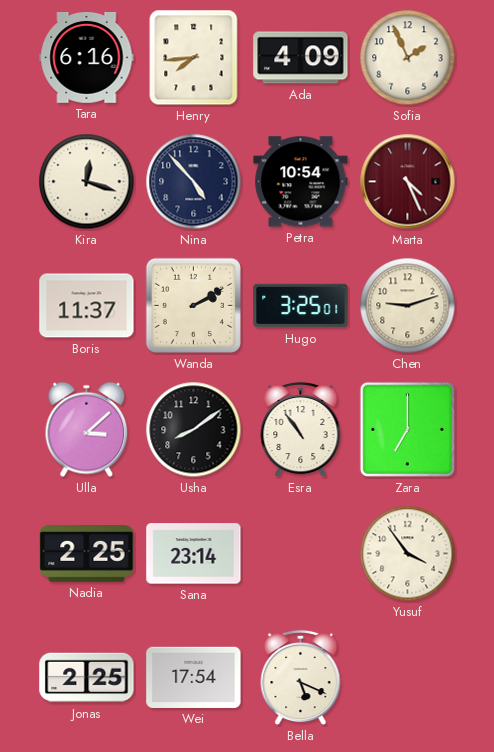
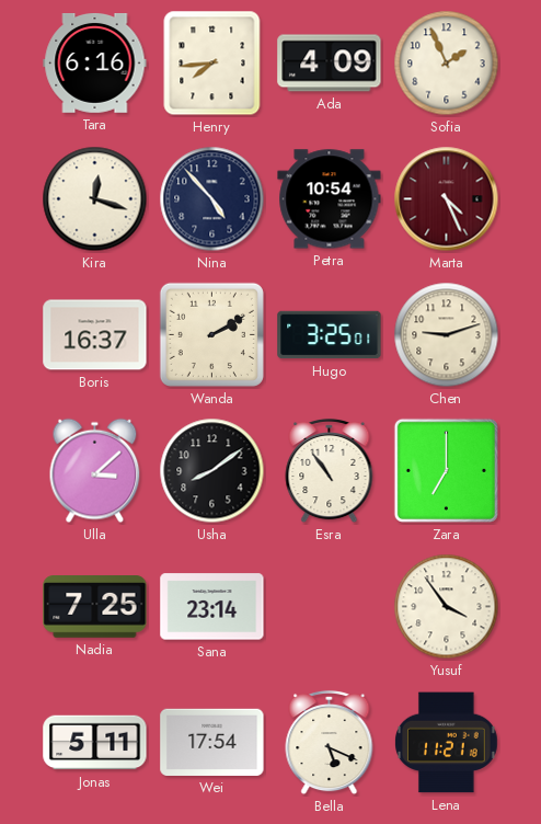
Boris: 11:37 -> 16:37
Nadia: 2:25 -> 7:25
Jonas: 2:25 -> 5:11
Lena: none -> 11:21
